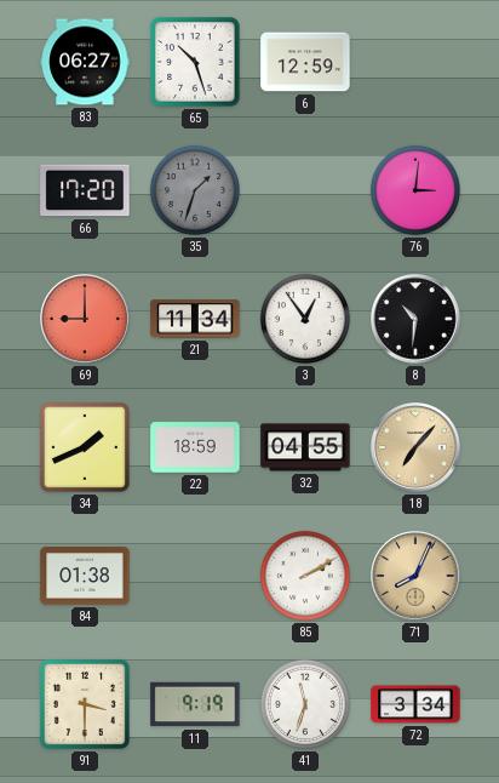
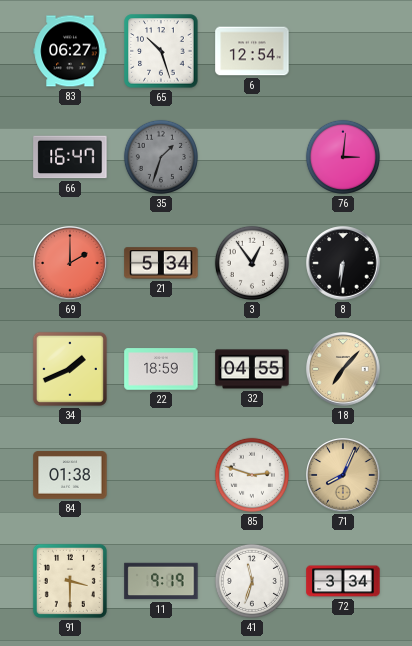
6: 12:59 -> 12:54
66: 17:20 -> 16:47
69: 9:00 -> 2:00
21: 11:34 -> 5:34
8: 10:31 -> 6:31
85: 2:10 -> 2:48
